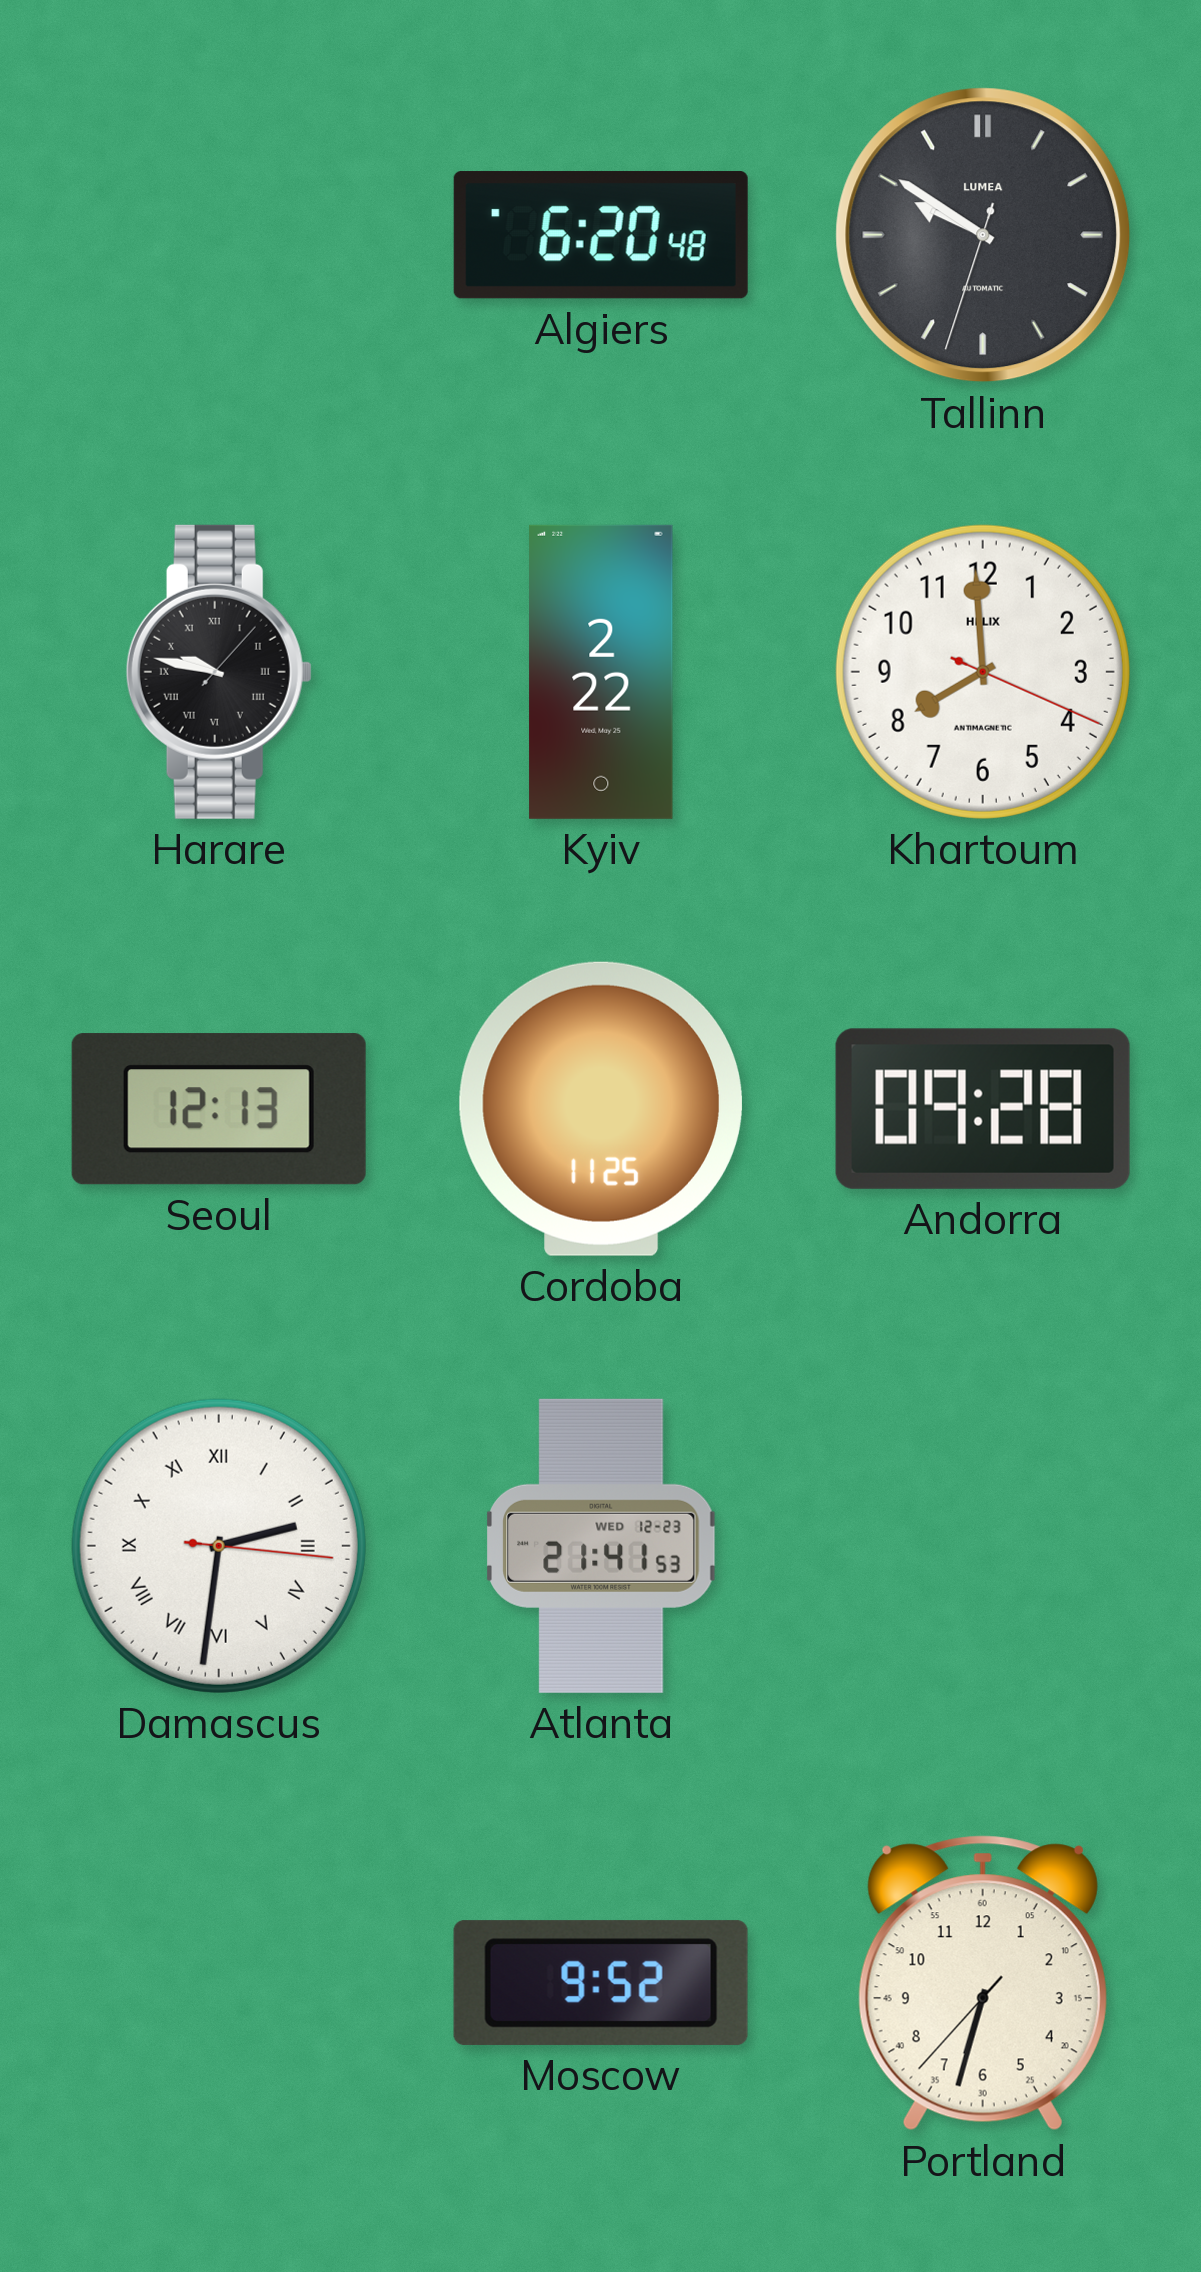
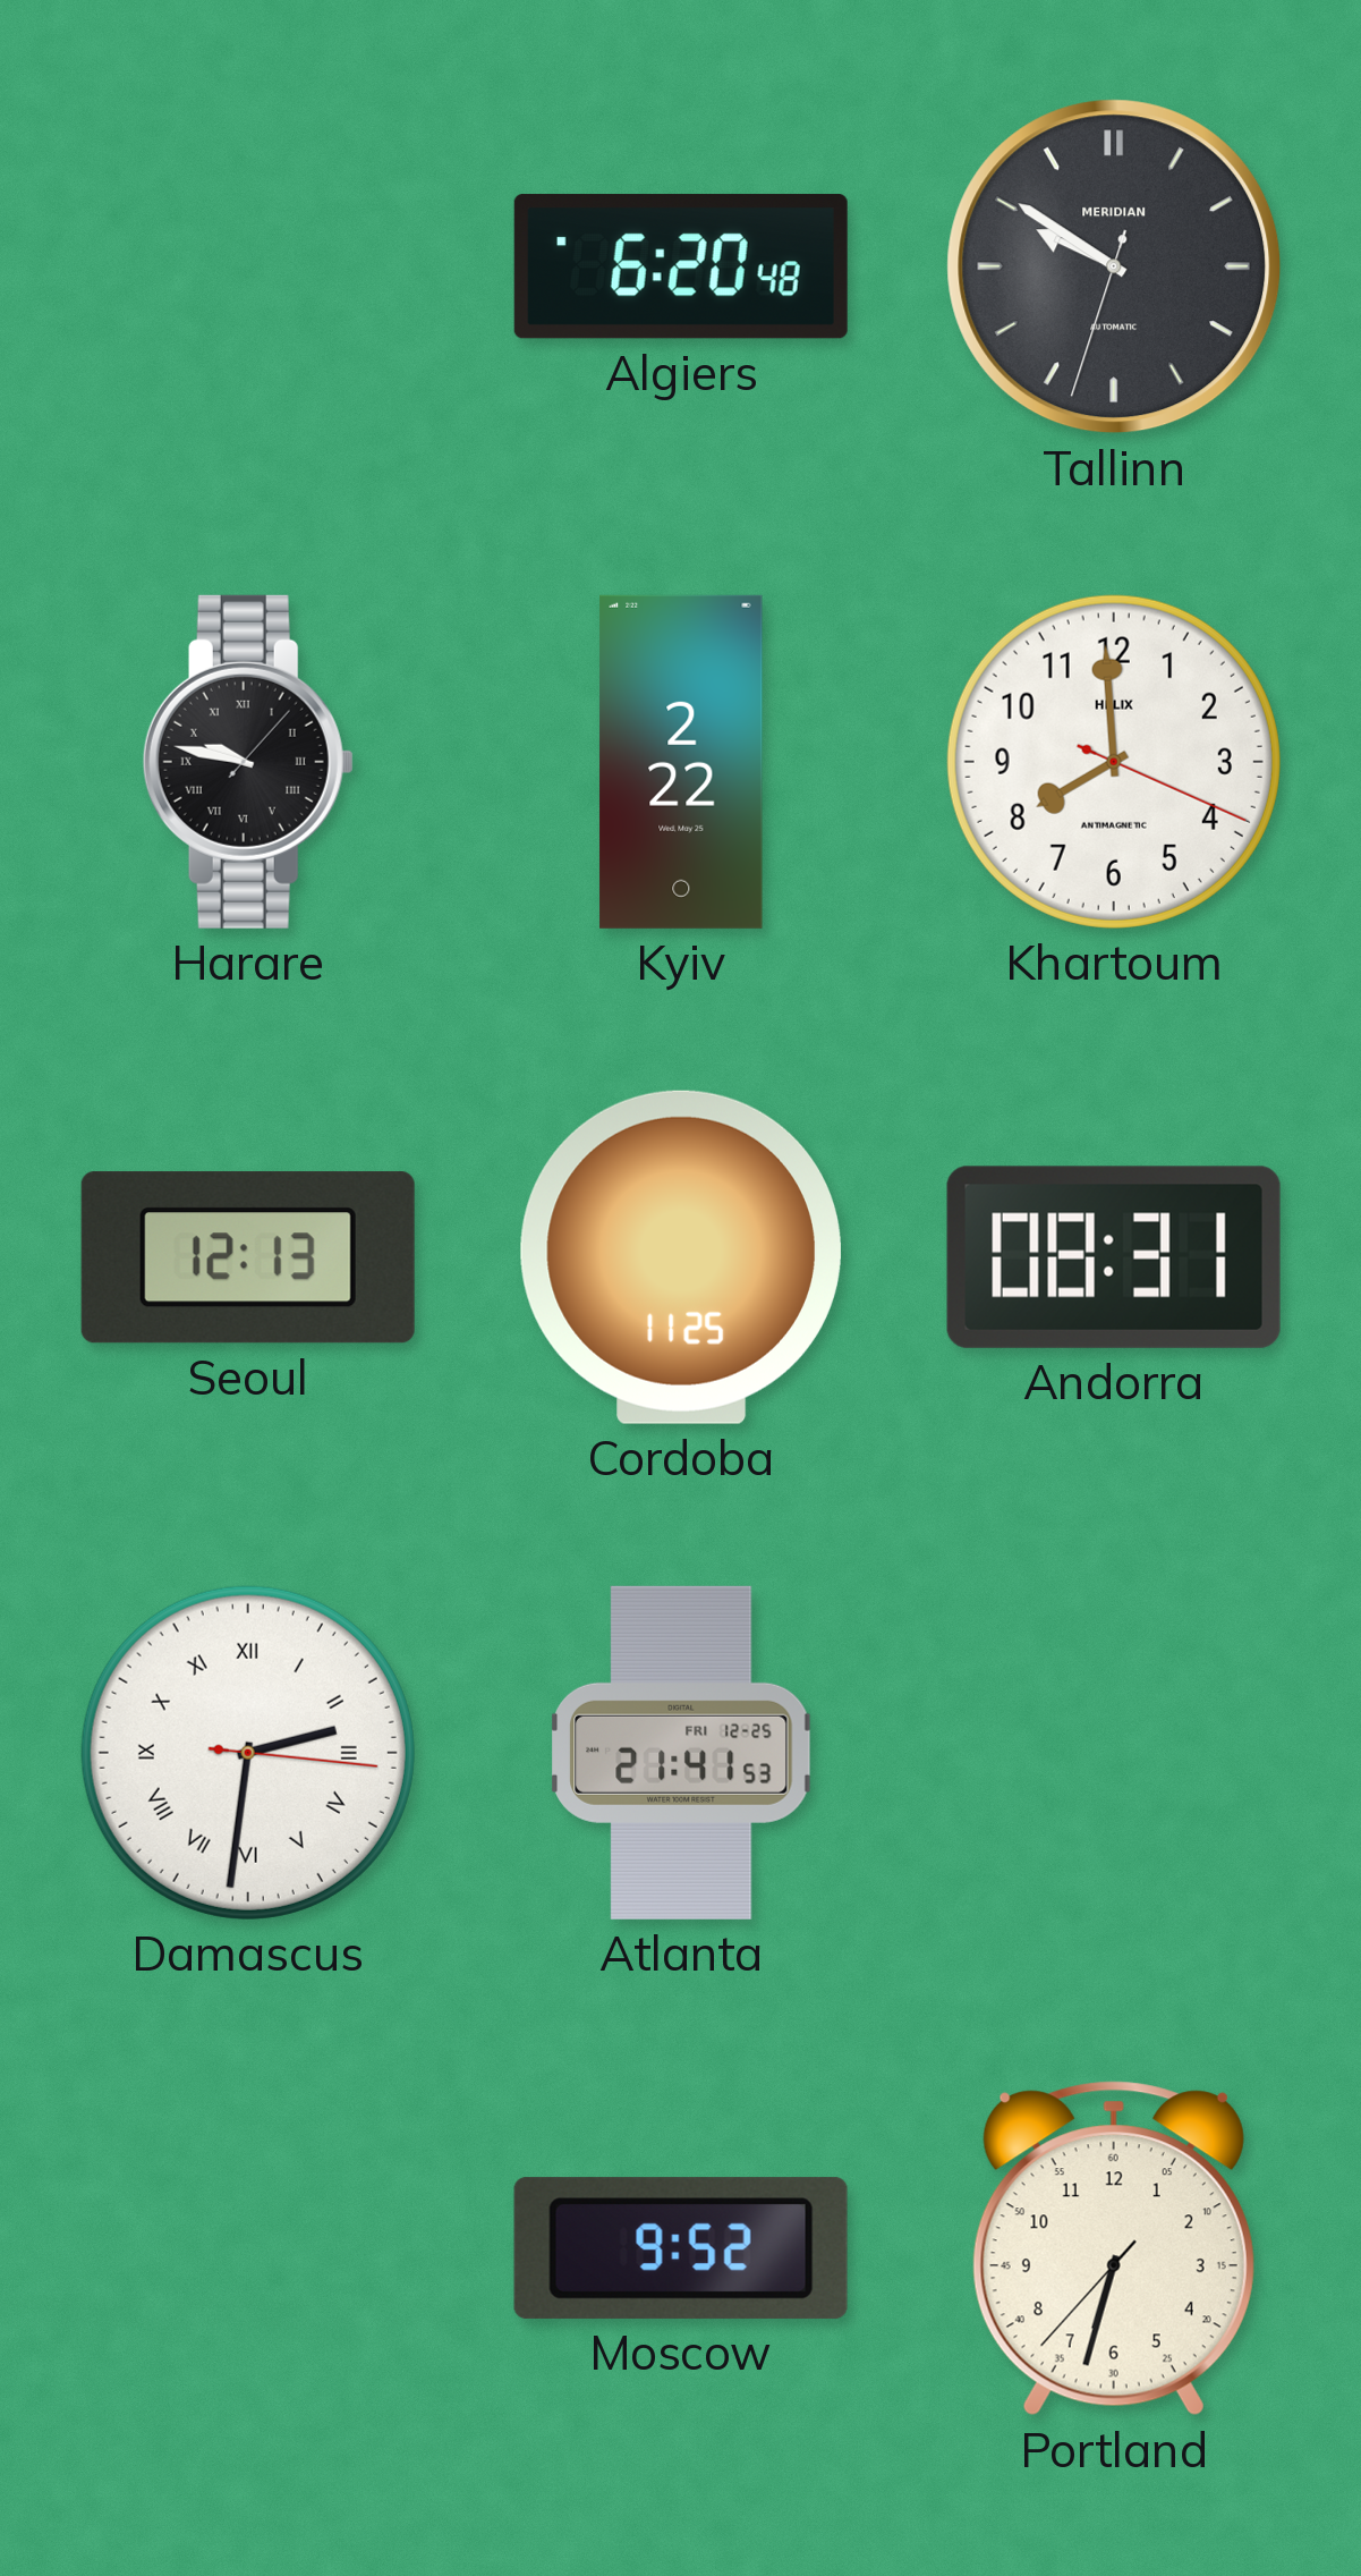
Tallinn brand: LUMEA -> MERIDIAN
Andorra: 09:28 -> 08:31
Atlanta date: WED 12-23 -> FRI 12-25
